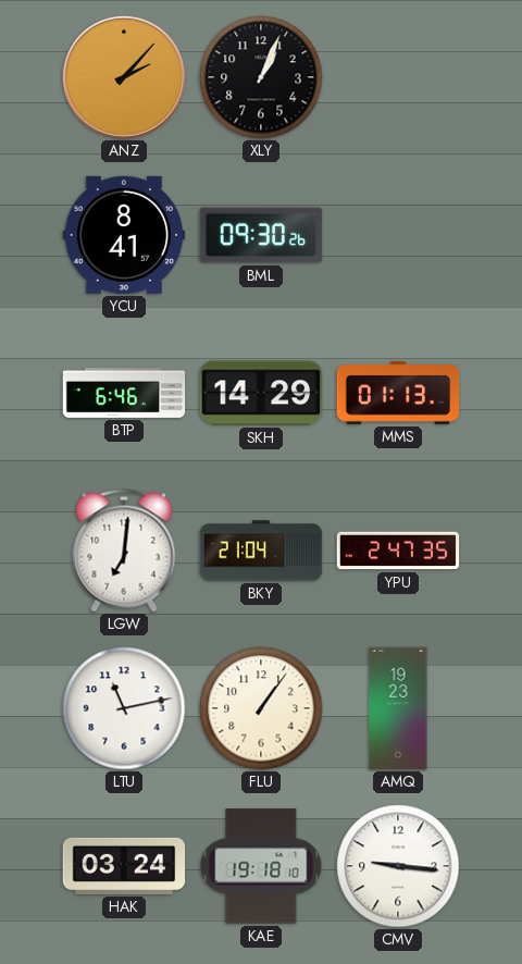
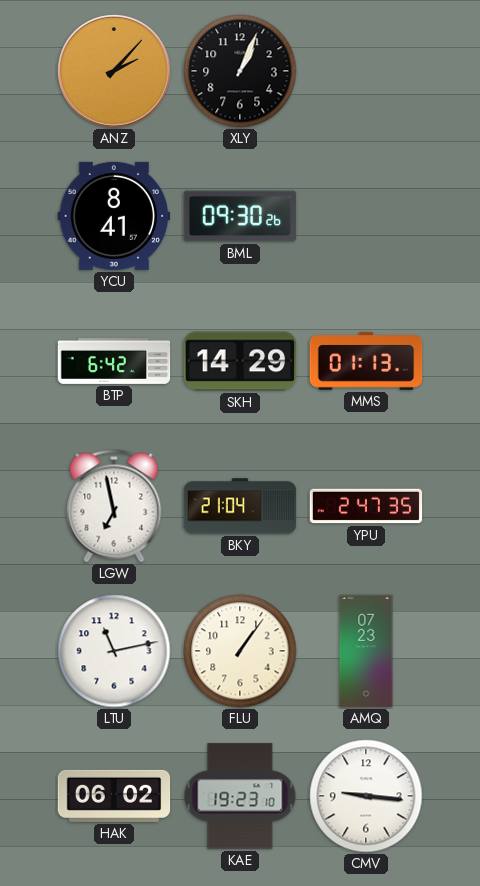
BTP: 6:46 -> 6:42
LGW: 7:01 -> 6:58
AMQ: 19:23 -> 07:23
HAK: 03:24 -> 06:02
KAE: 19:18 -> 19:23
